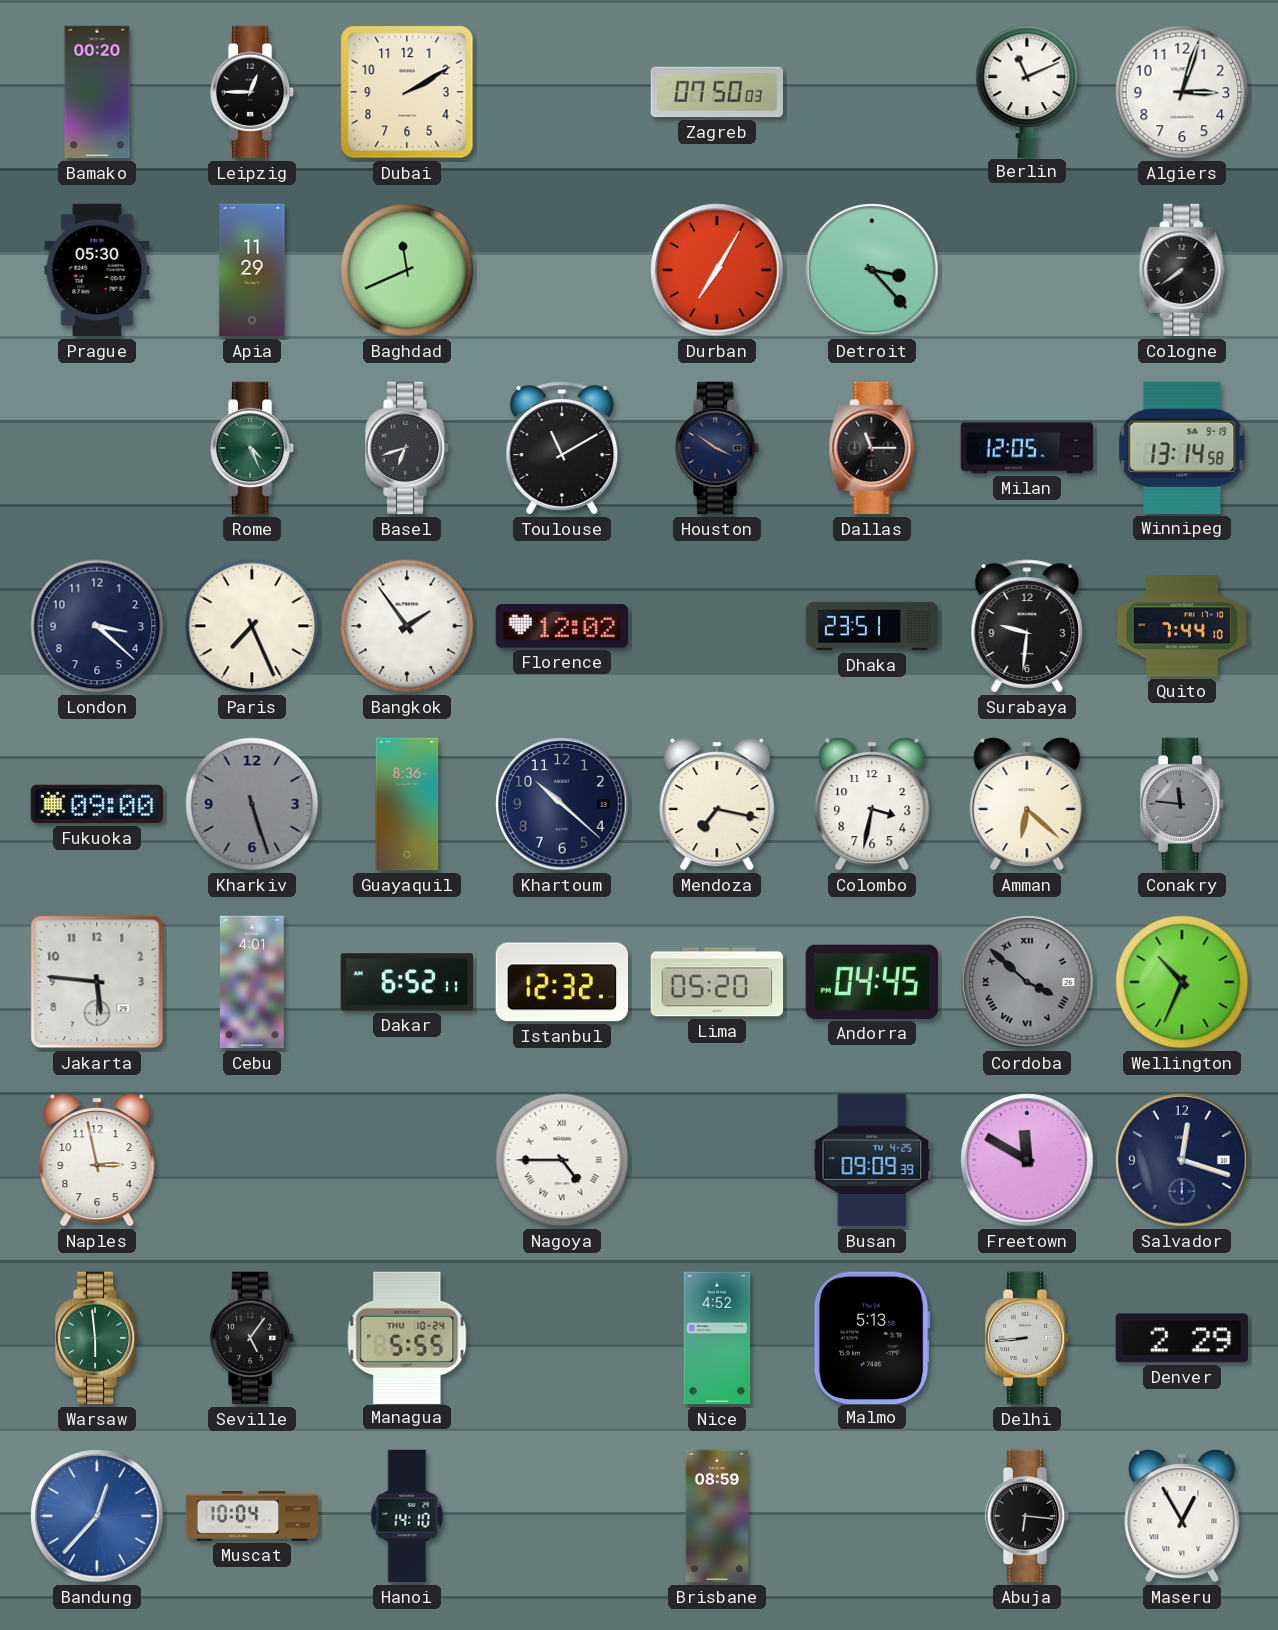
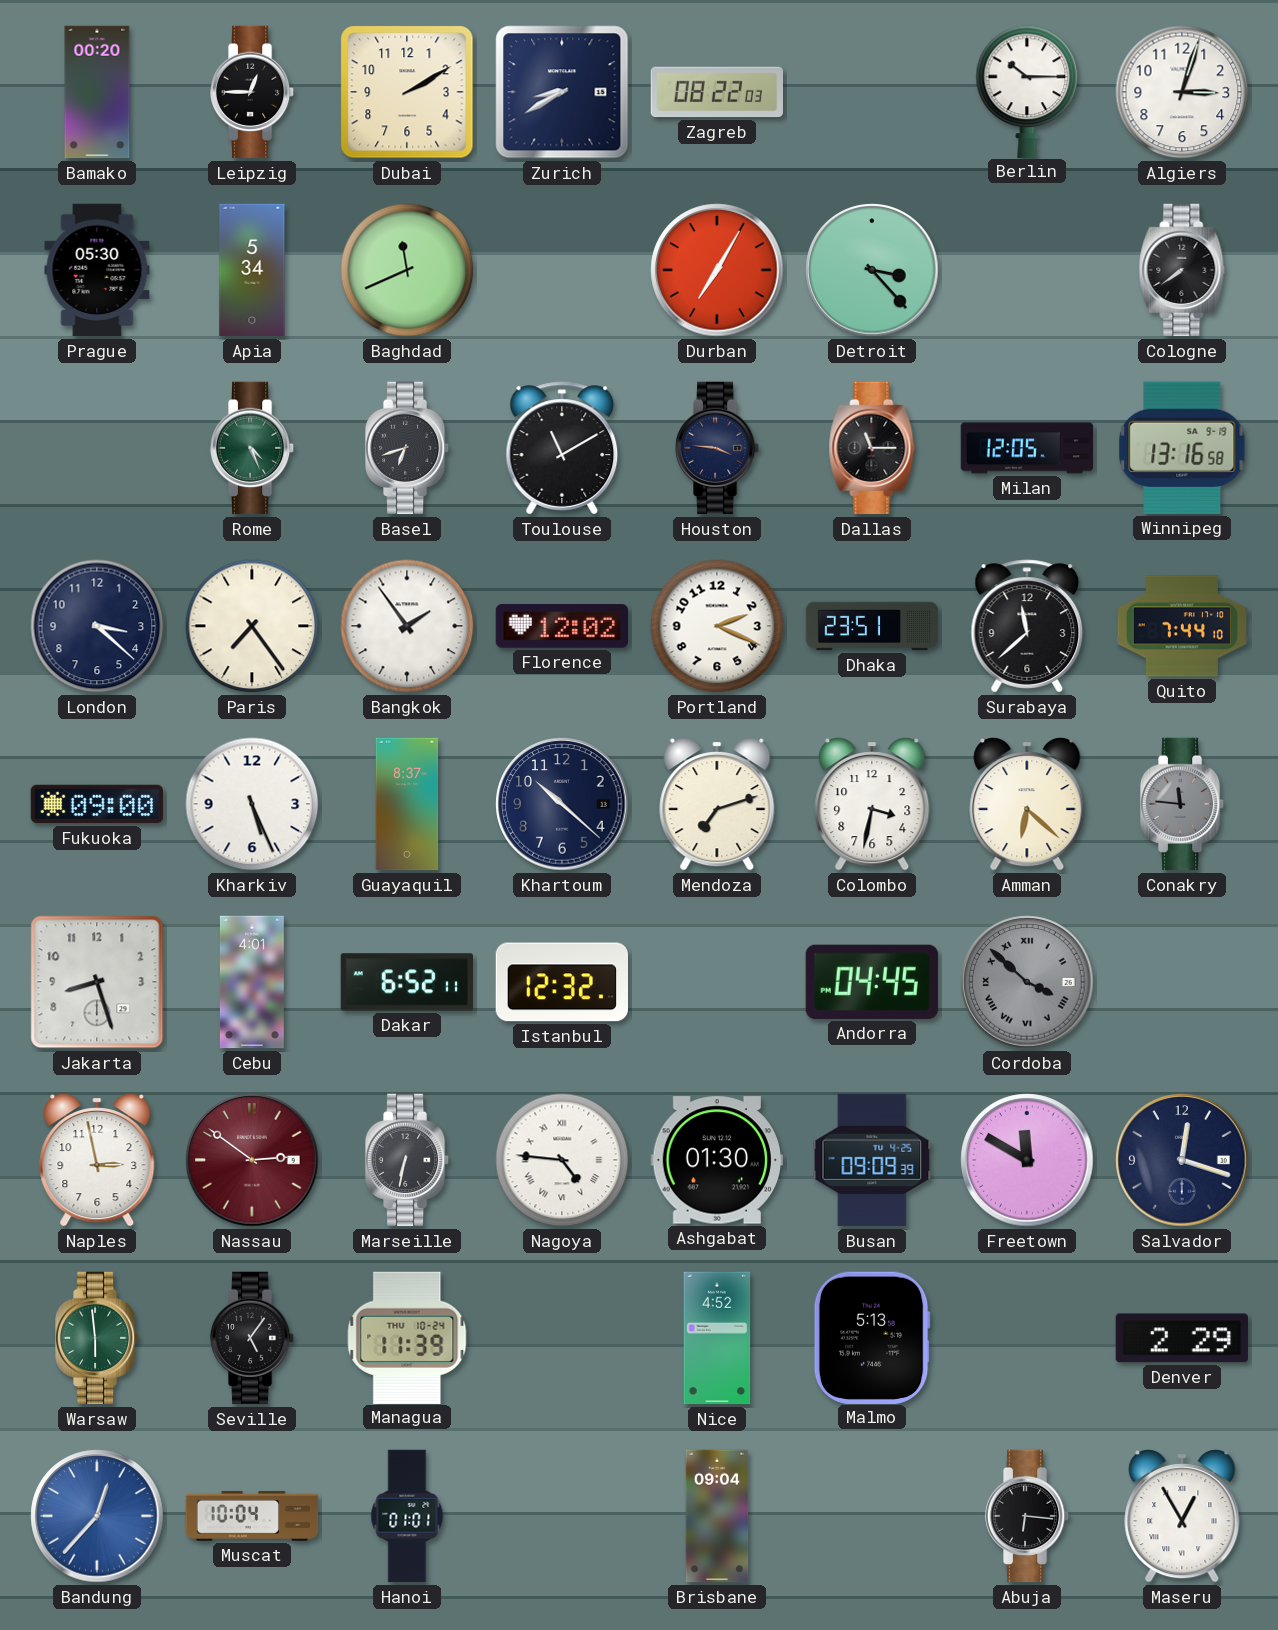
Zurich: none -> 8:40
Zagreb: 07:50 -> 08:22
Berlin: 11:11 -> 10:15
Apia: 11:29 -> 5:34
Houston: 3:51 -> 3:46
Winnipeg: 13:14 -> 13:16
Paris: 7:26 -> 7:24
Portland: none -> 2:19
Surabaya: 9:31 -> 11:38
Kharkiv: 5:27 -> 5:26
Kharkiv dial: grey -> white
Guayaquil: 8:36 -> 8:37
Mendoza: 7:17 -> 7:12
Jakarta: 5:46 -> 8:27
Lima: 05:20 -> none
Wellington: 10:34 -> none
Nassau: none -> 2:51
Marseille: none -> 6:32
Nagoya: 4:45 -> 4:46
Ashgabat: none -> 01:30
Managua: 5:55 -> 11:39
Delhi: 8:44 -> none
Hanoi: 14:10 -> 01:01
Brisbane: 08:59 -> 09:04
